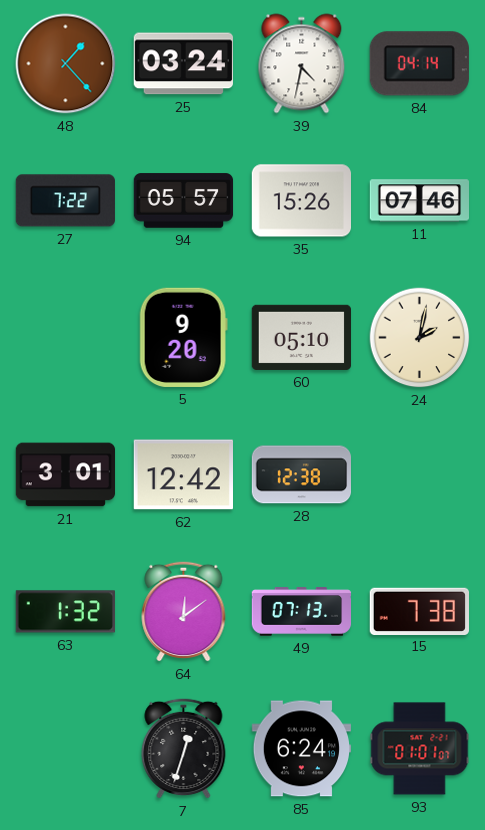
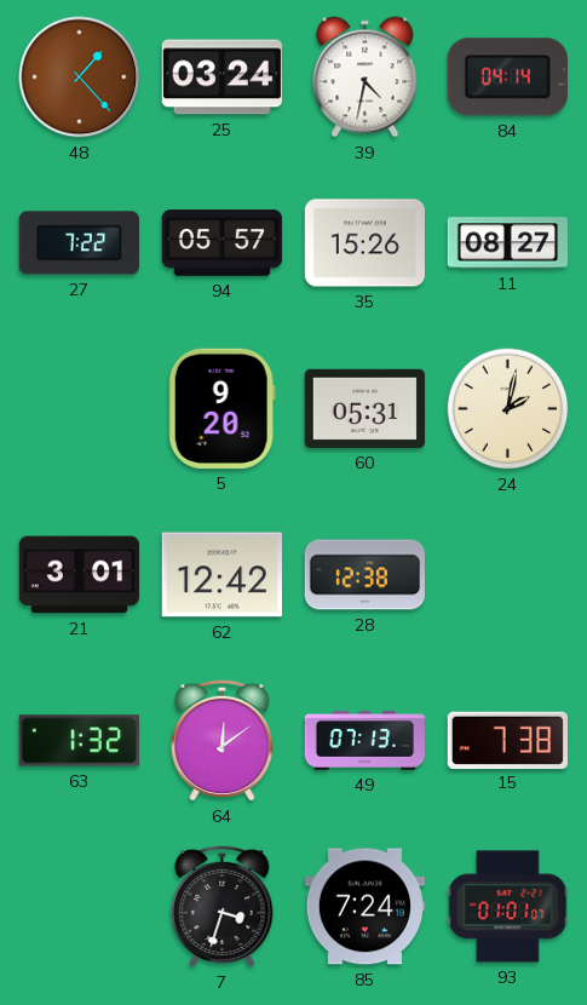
11: 07:46 -> 08:27
60: 05:10 -> 05:31
7: 12:33 -> 3:33
85: 6:24 -> 7:24
